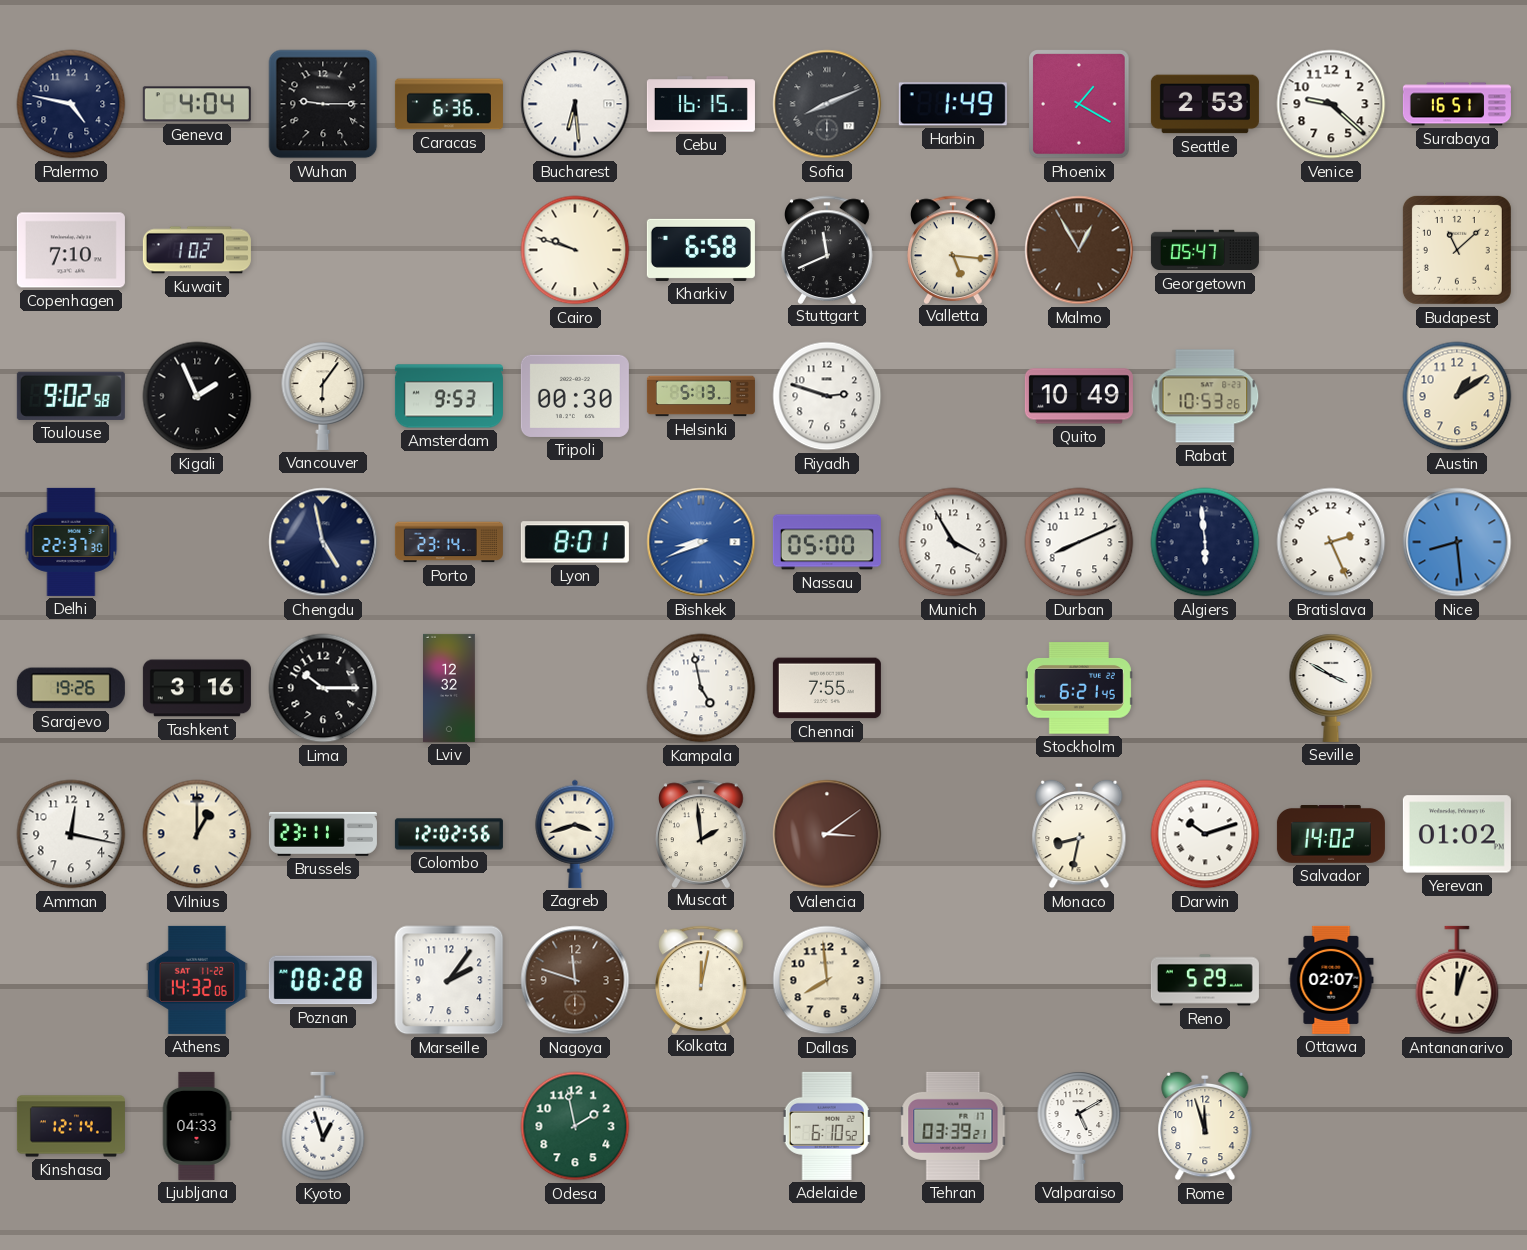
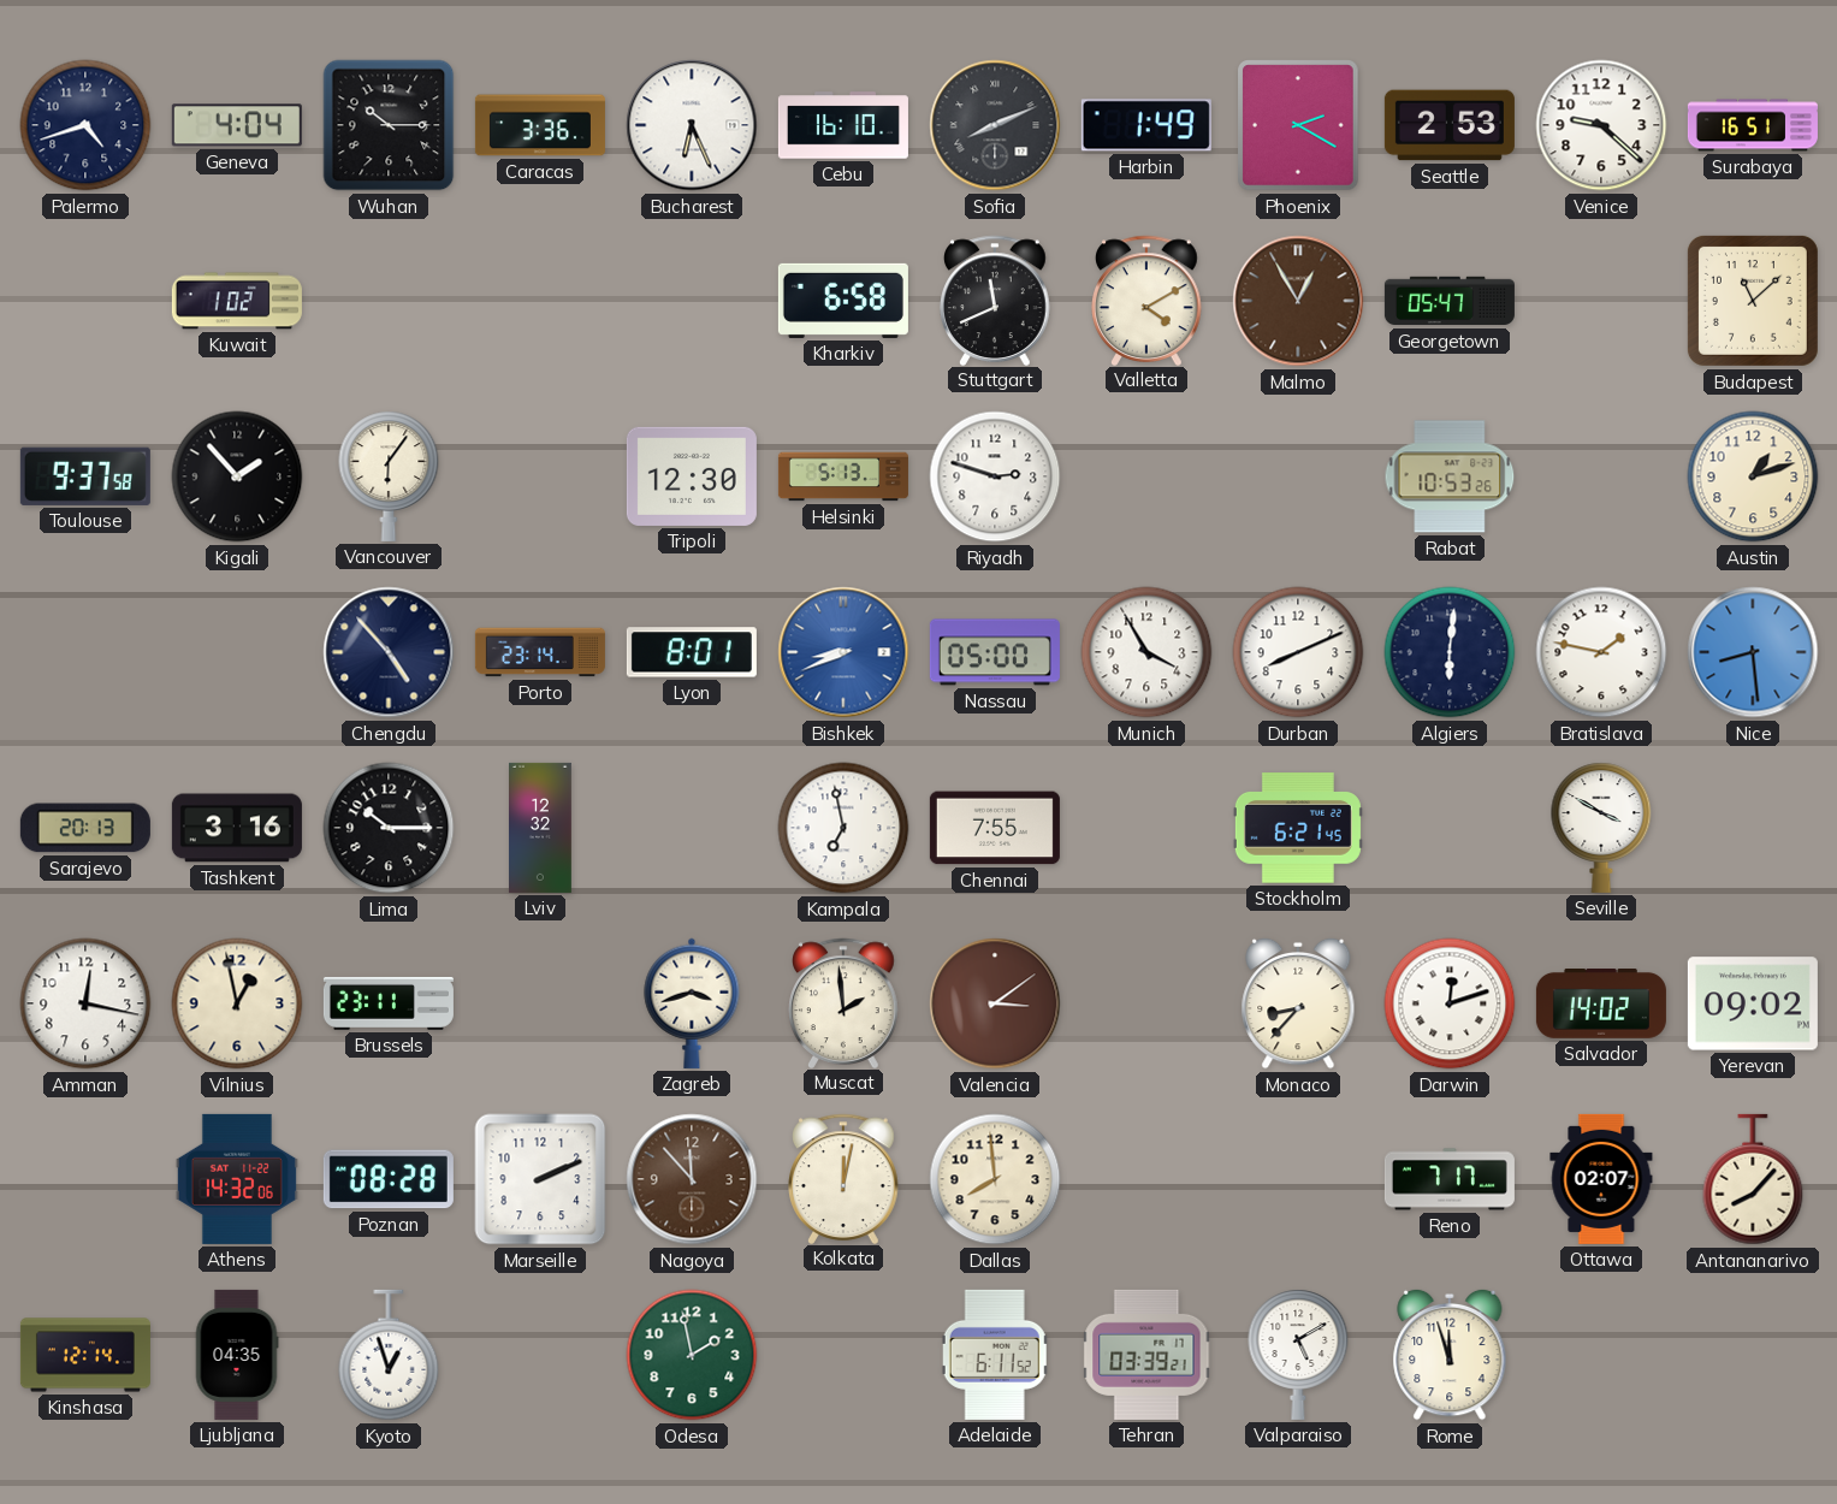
Palermo: 4:47 -> 4:42
Wuhan: 9:15 -> 10:15
Caracas: 6:36 -> 3:36
Bucharest: 6:29 -> 6:26
Cebu: 16:15 -> 16:10
Phoenix: 1:20 -> 2:20
Copenhagen: 7:10 -> none
Cairo: 9:48 -> none
Valletta: 5:16 -> 4:10
Toulouse: 9:02 -> 9:37
Kigali: 1:56 -> 1:53
Amsterdam: 9:53 -> none
Tripoli: 00:30 -> 12:30
Quito: 10:49 -> none
Austin: 1:09 -> 1:12
Delhi: 22:37 -> none
Chengdu: 4:58 -> 4:53
Algiers: 5:59 -> 6:01
Bratislava: 2:26 -> 1:47
Sarajevo: 19:26 -> 20:13
Kampala: 4:58 -> 6:58
Vilnius: 1:00 -> 12:58
Colombo: 12:02 -> none
Monaco: 8:32 -> 8:37
Darwin: 10:12 -> 12:12
Yerevan: 01:02 -> 09:02
Marseille: 2:06 -> 2:11
Nagoya: 11:48 -> 11:53
Reno: 5:29 -> 7:17
Antananarivo: 12:03 -> 8:07
Ljubljana: 04:33 -> 04:35
Adelaide: 6:10 -> 6:11
